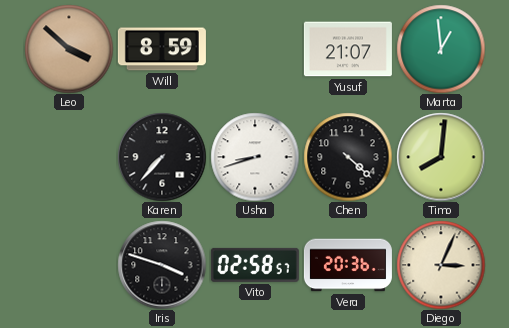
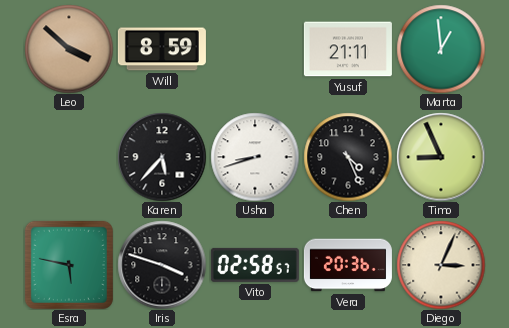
Yusuf: 21:07 -> 21:11
Karen: 7:37 -> 5:37
Chen: 4:22 -> 4:26
Timo: 8:01 -> 8:56
Esra: none -> 5:47
